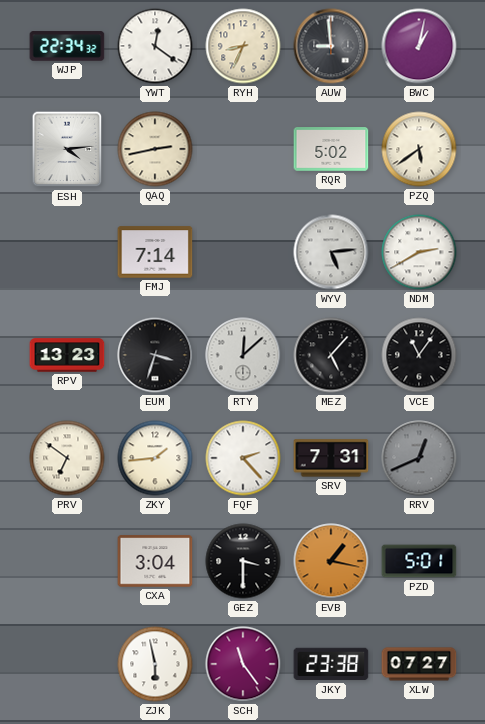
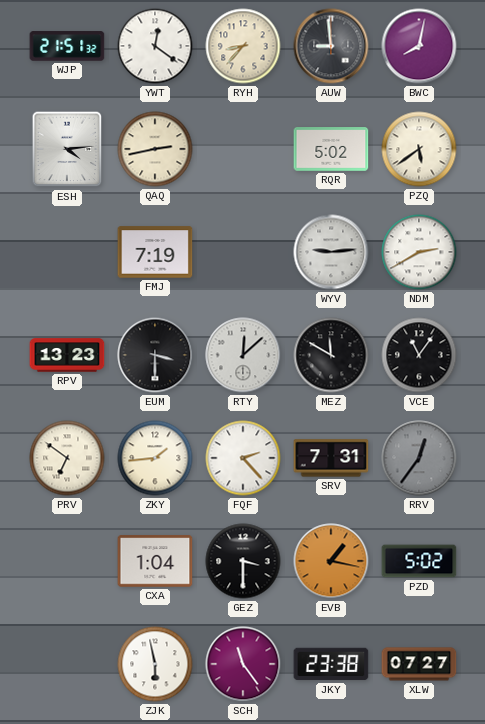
WJP: 22:34 -> 21:51
RYH: 8:34 -> 8:37
BWC: 1:02 -> 8:02
FMJ: 7:14 -> 7:19
WYV: 5:14 -> 9:14
EUM: 3:33 -> 3:30
MEZ: 5:07 -> 11:50
RRV: 12:41 -> 12:36
CXA: 3:04 -> 1:04
PZD: 5:01 -> 5:02
